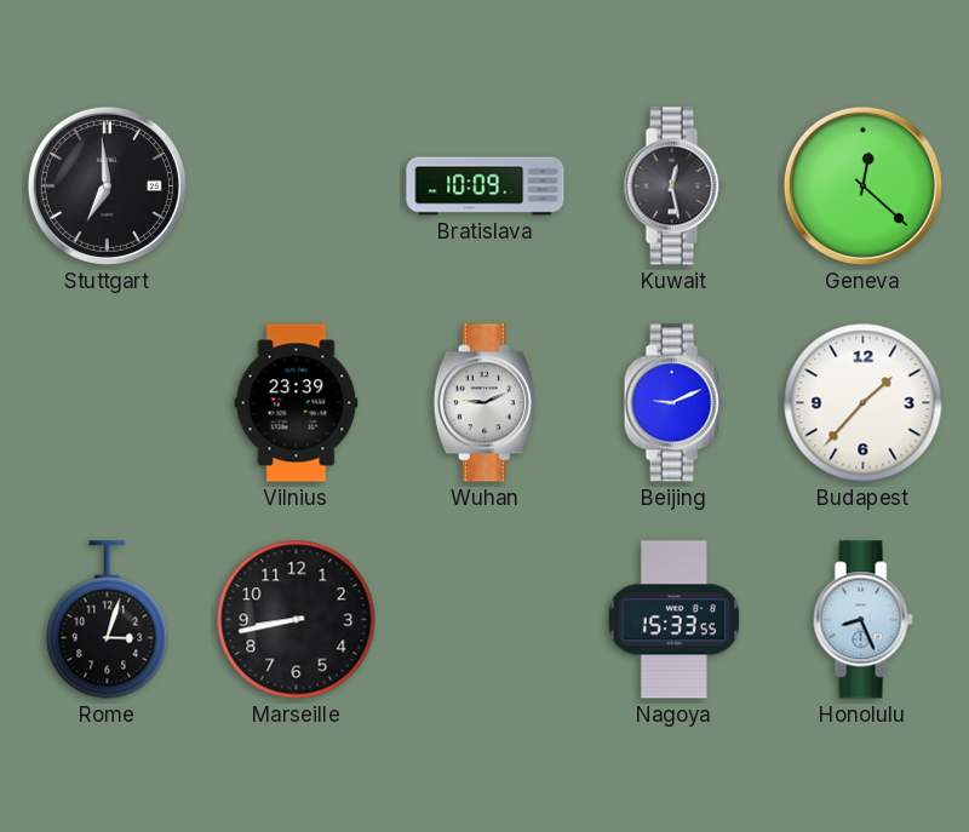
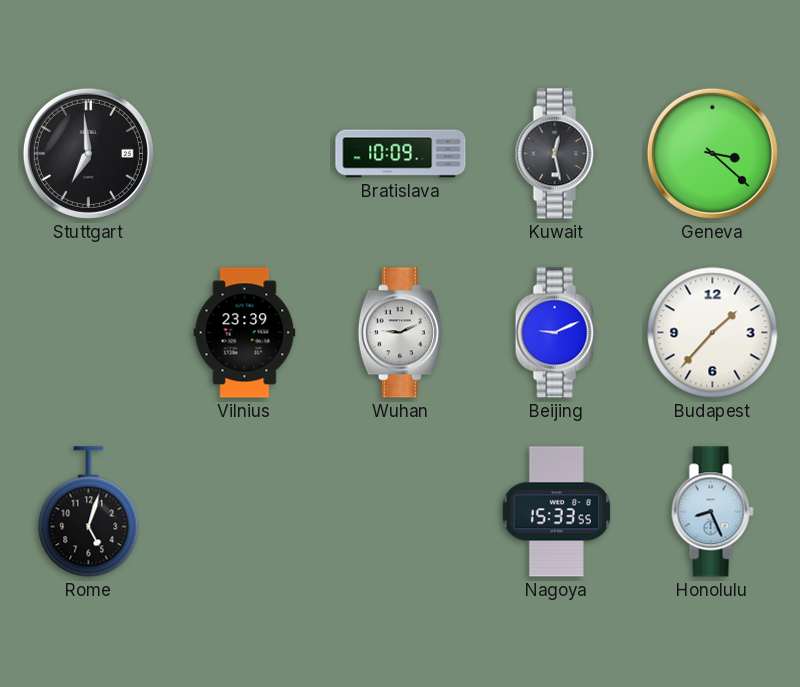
Geneva: 12:22 -> 3:22
Rome: 3:03 -> 5:03
Marseille: 8:43 -> none
